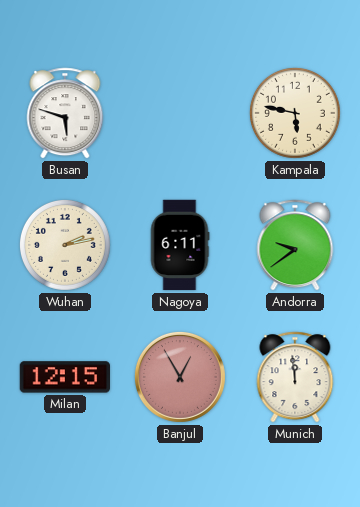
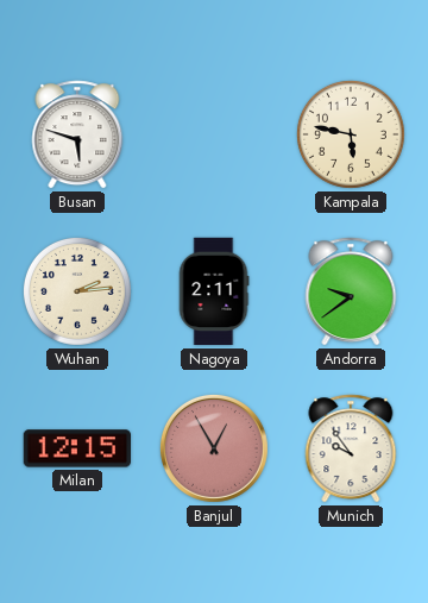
Wuhan: 2:13 -> 2:14
Nagoya: 6:11 -> 2:11
Munich: 11:59 -> 9:54
